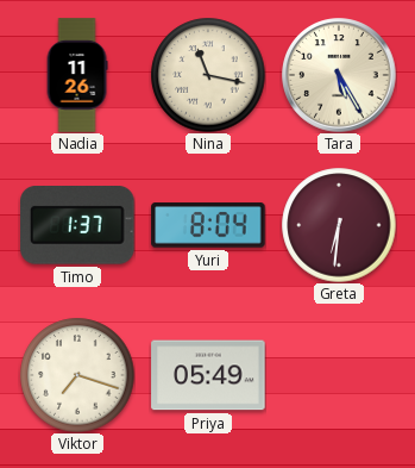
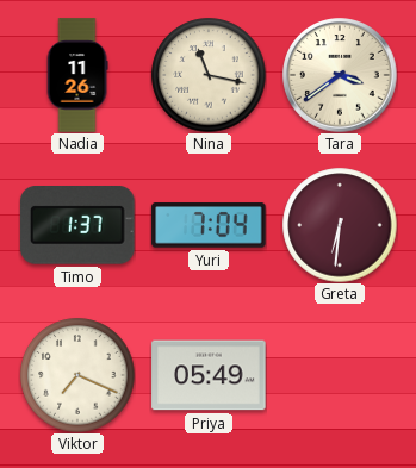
Tara: 5:25 -> 3:39
Yuri: 8:04 -> 7:04
Viktor: 7:18 -> 7:19
